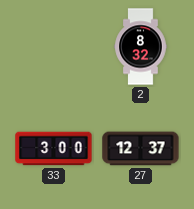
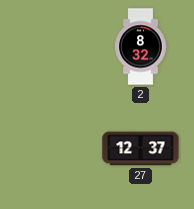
33: 3:00 -> none
